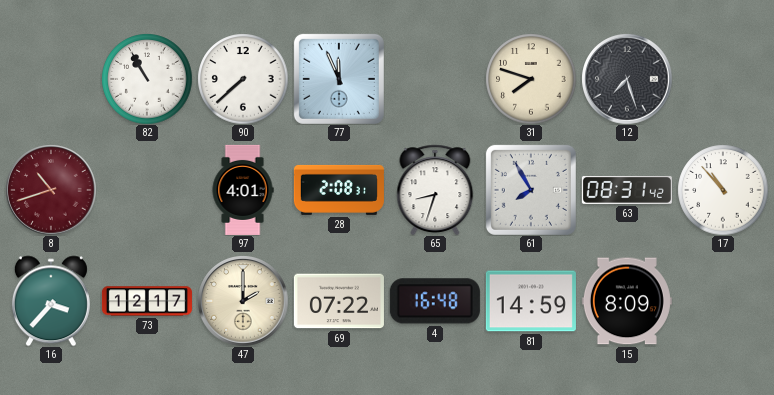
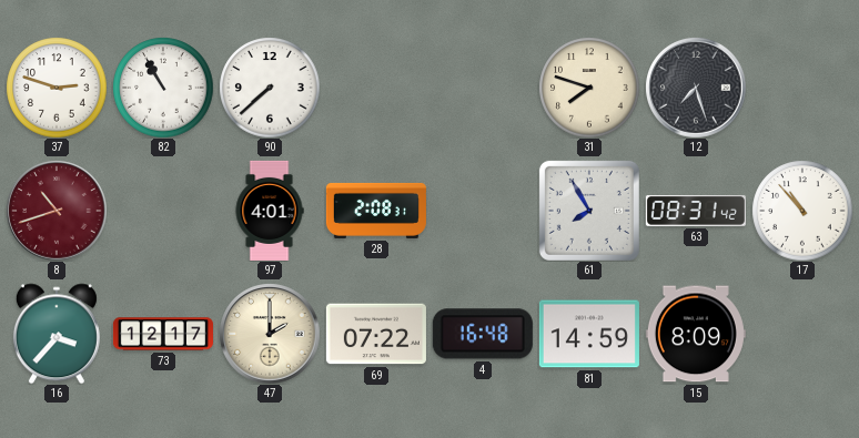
37: none -> 2:48
77: 11:56 -> none
65: 8:33 -> none
